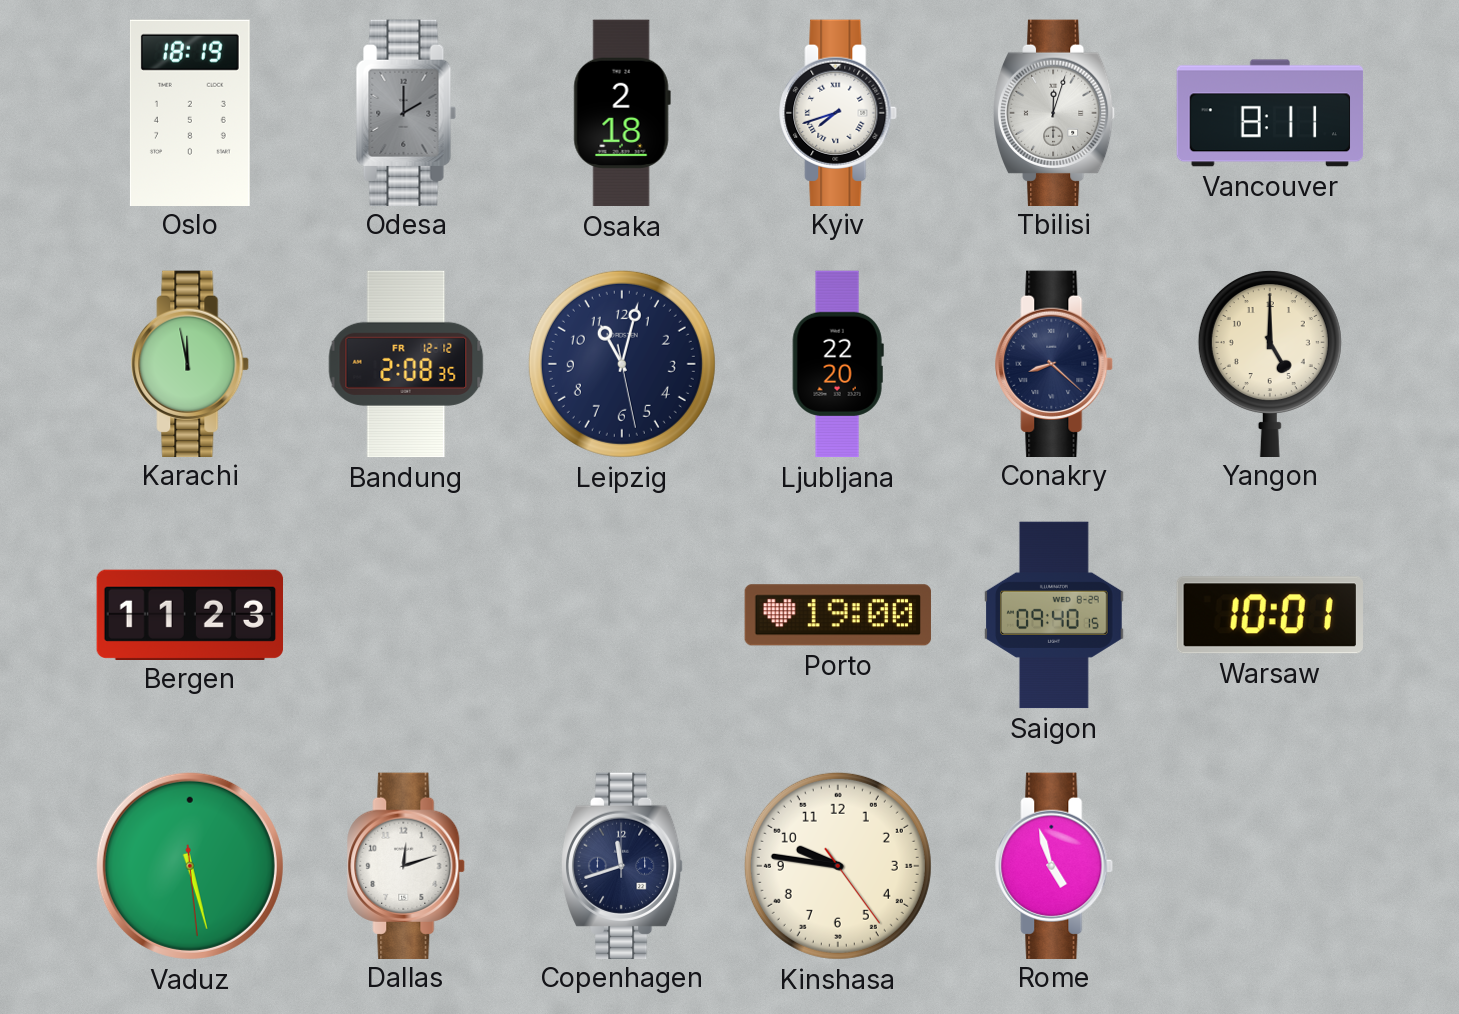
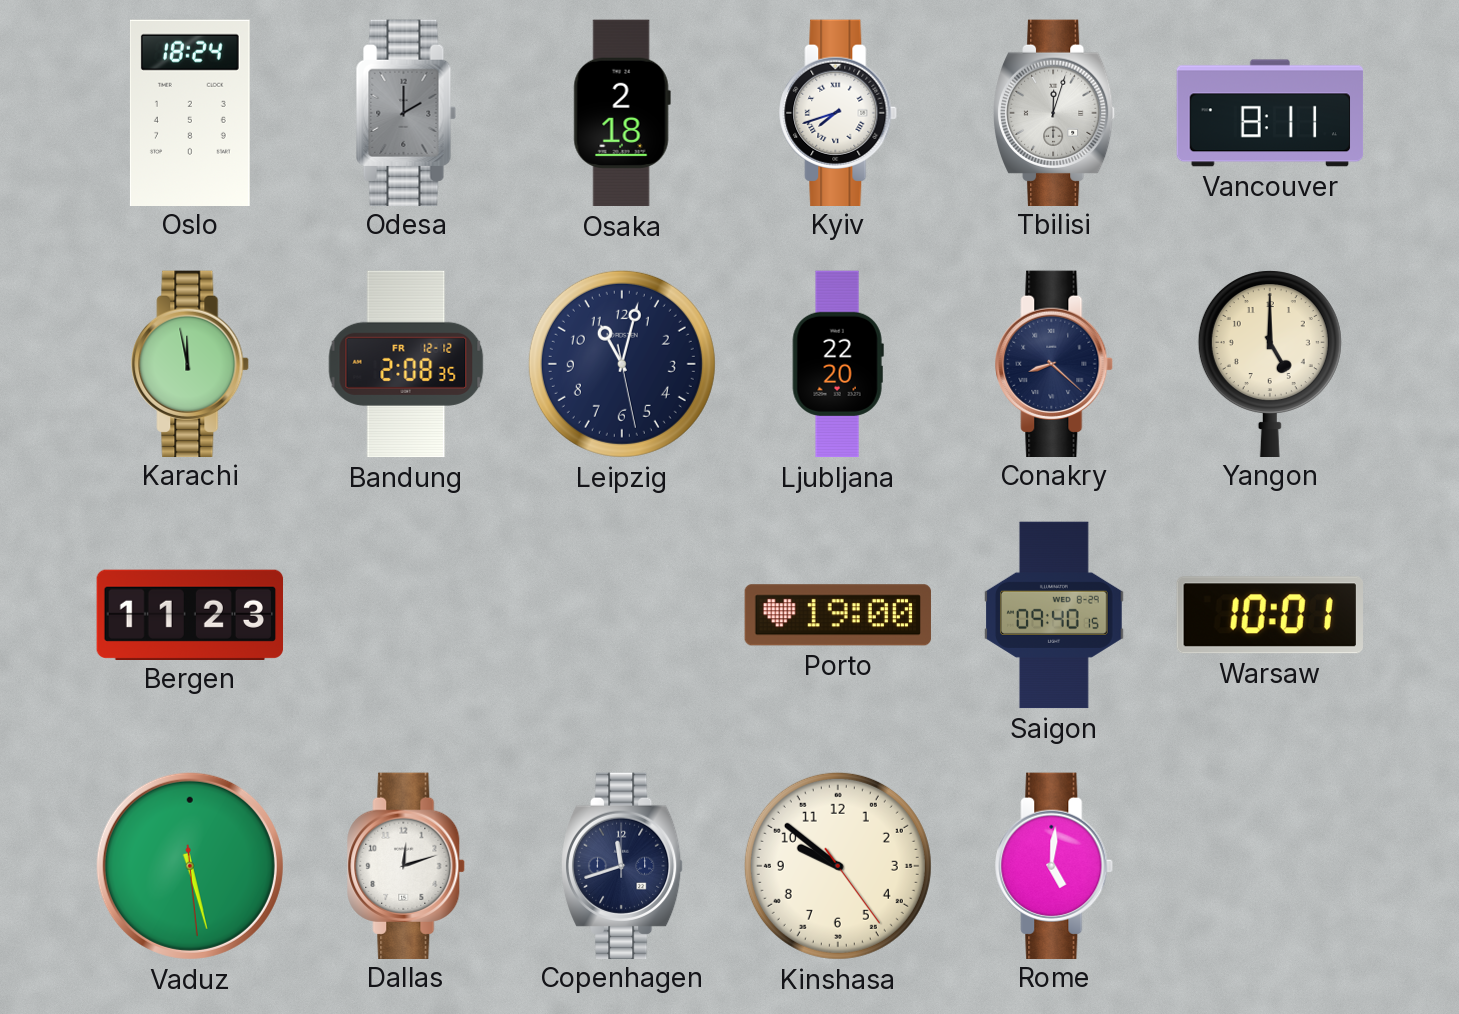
Oslo: 18:19 -> 18:24
Kinshasa: 9:46 -> 9:51
Rome: 4:57 -> 5:01
